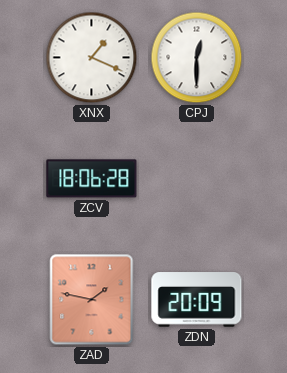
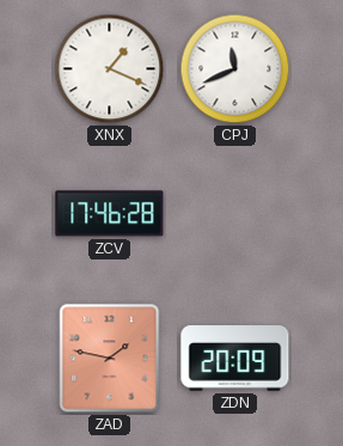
CPJ: 12:30 -> 11:41
ZCV: 18:06 -> 17:46
